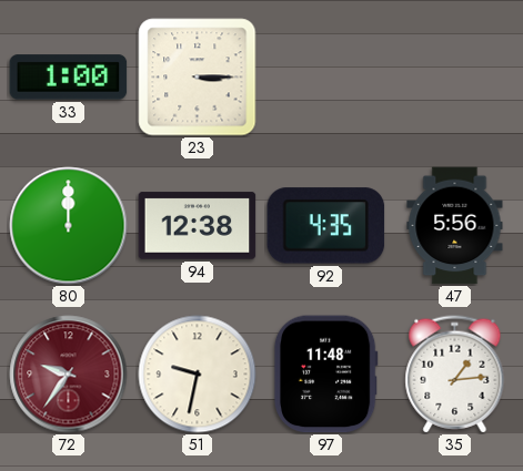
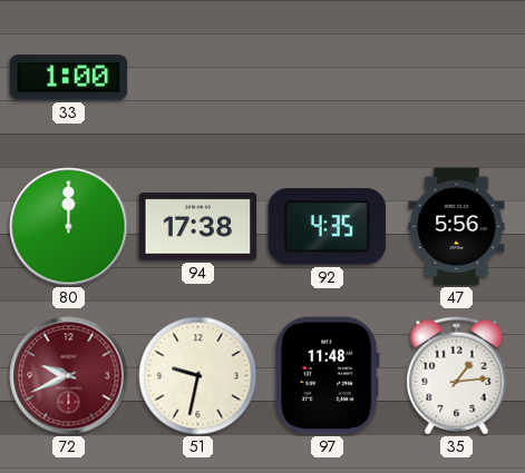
23: 3:15 -> none
94: 12:38 -> 17:38
72: 9:36 -> 9:41
